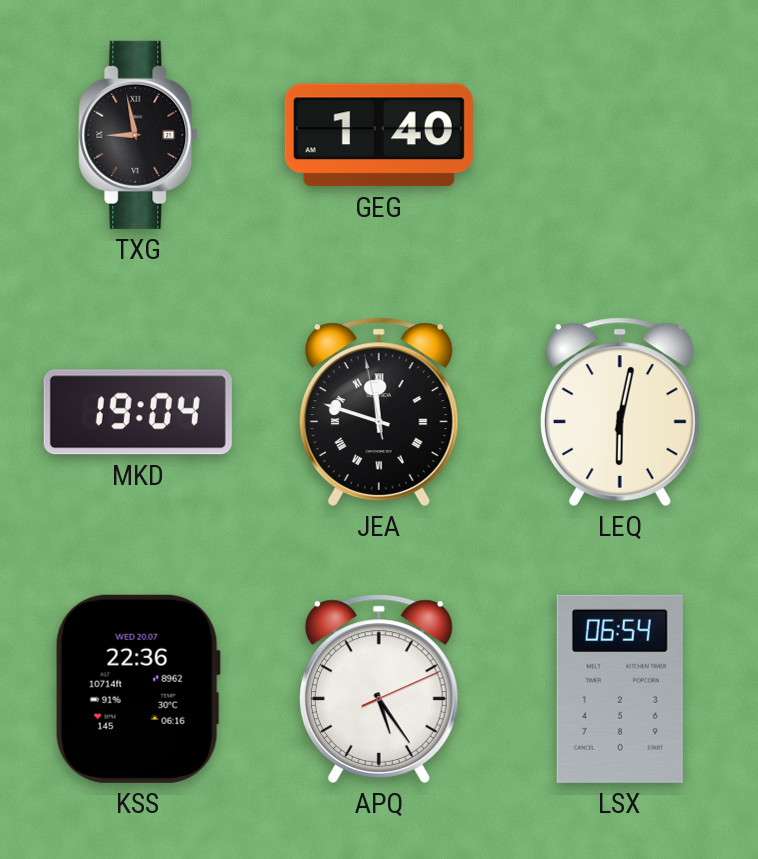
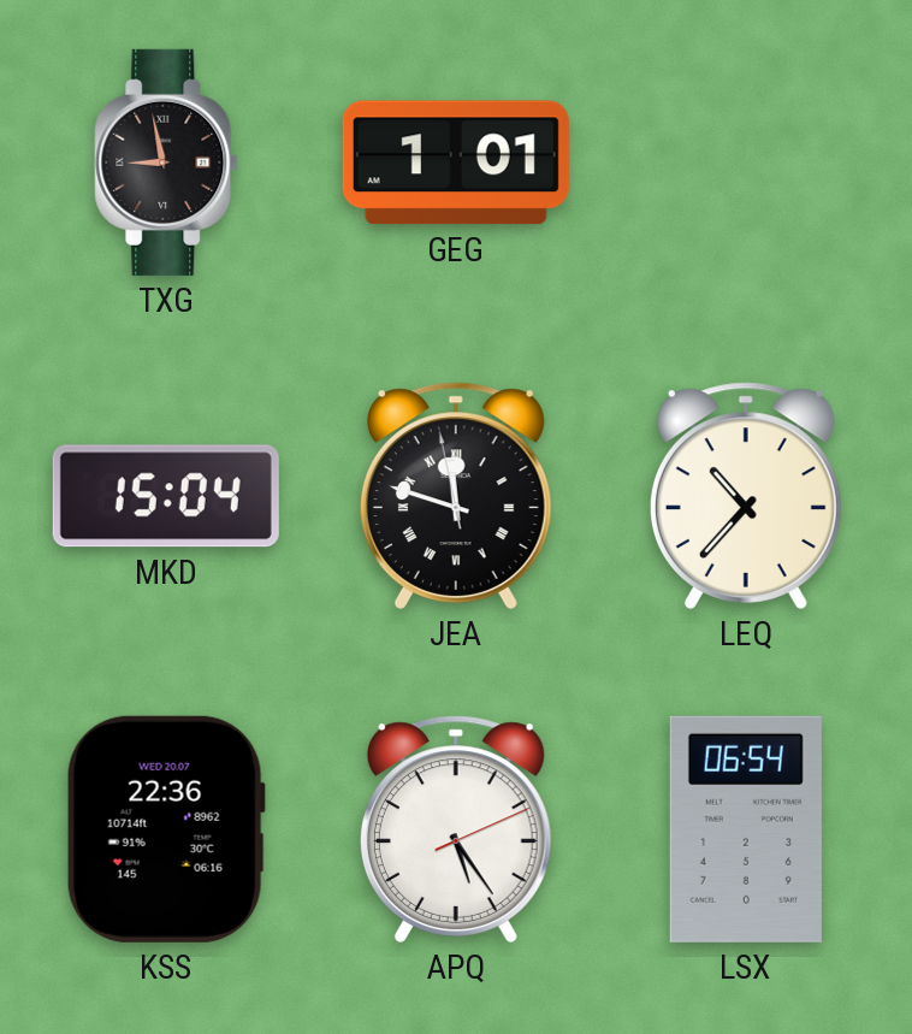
GEG: 1:40 -> 1:01
MKD: 19:04 -> 15:04
LEQ: 6:02 -> 10:37
